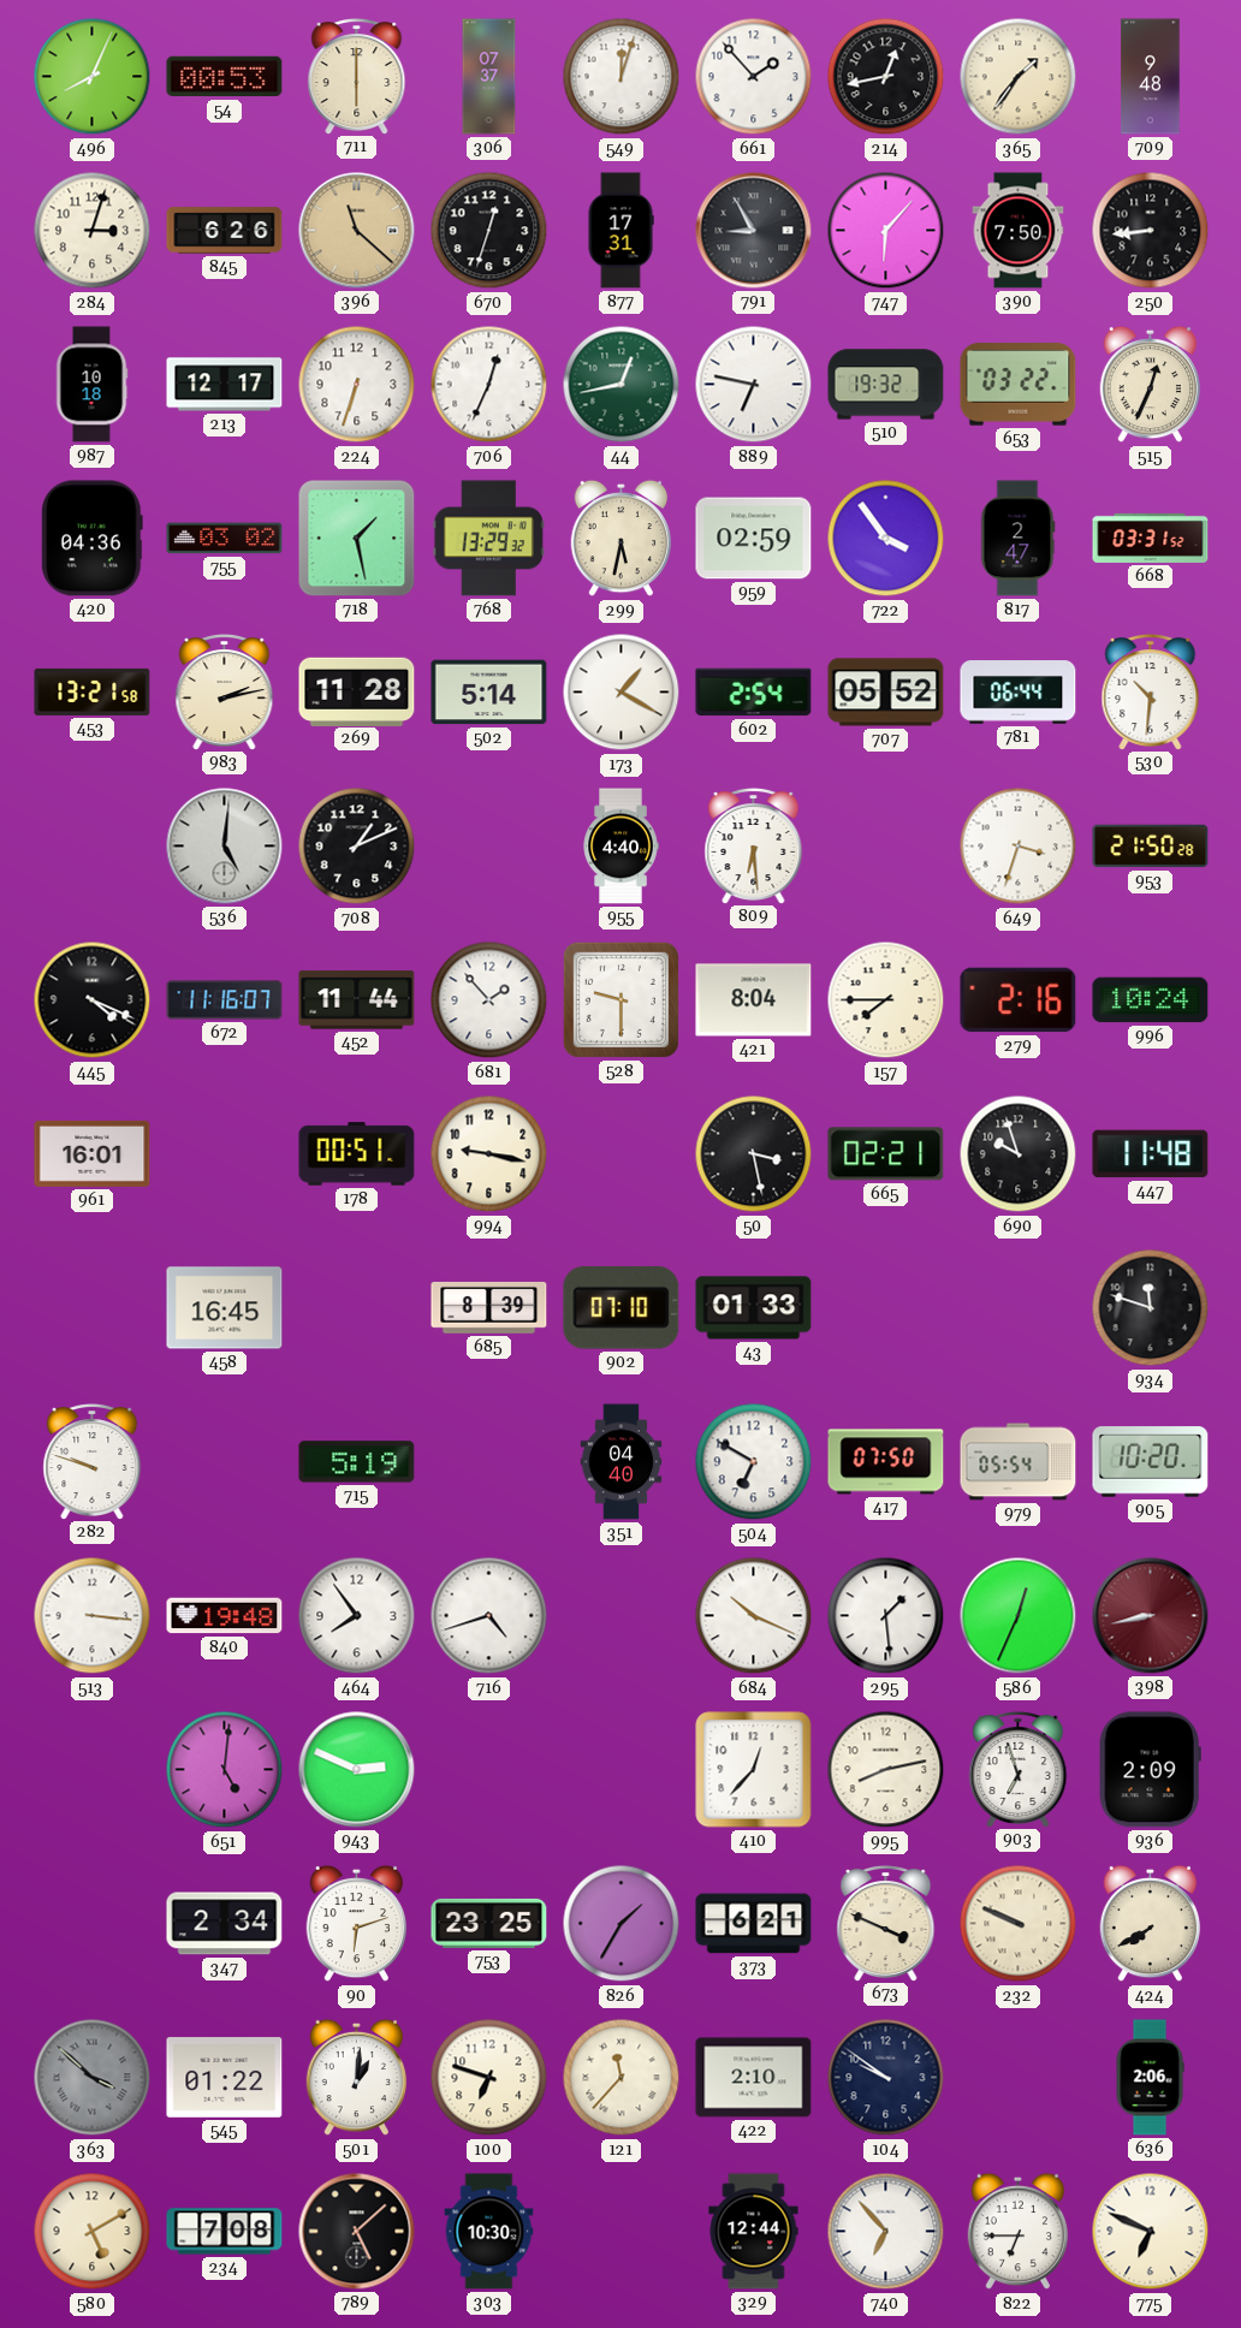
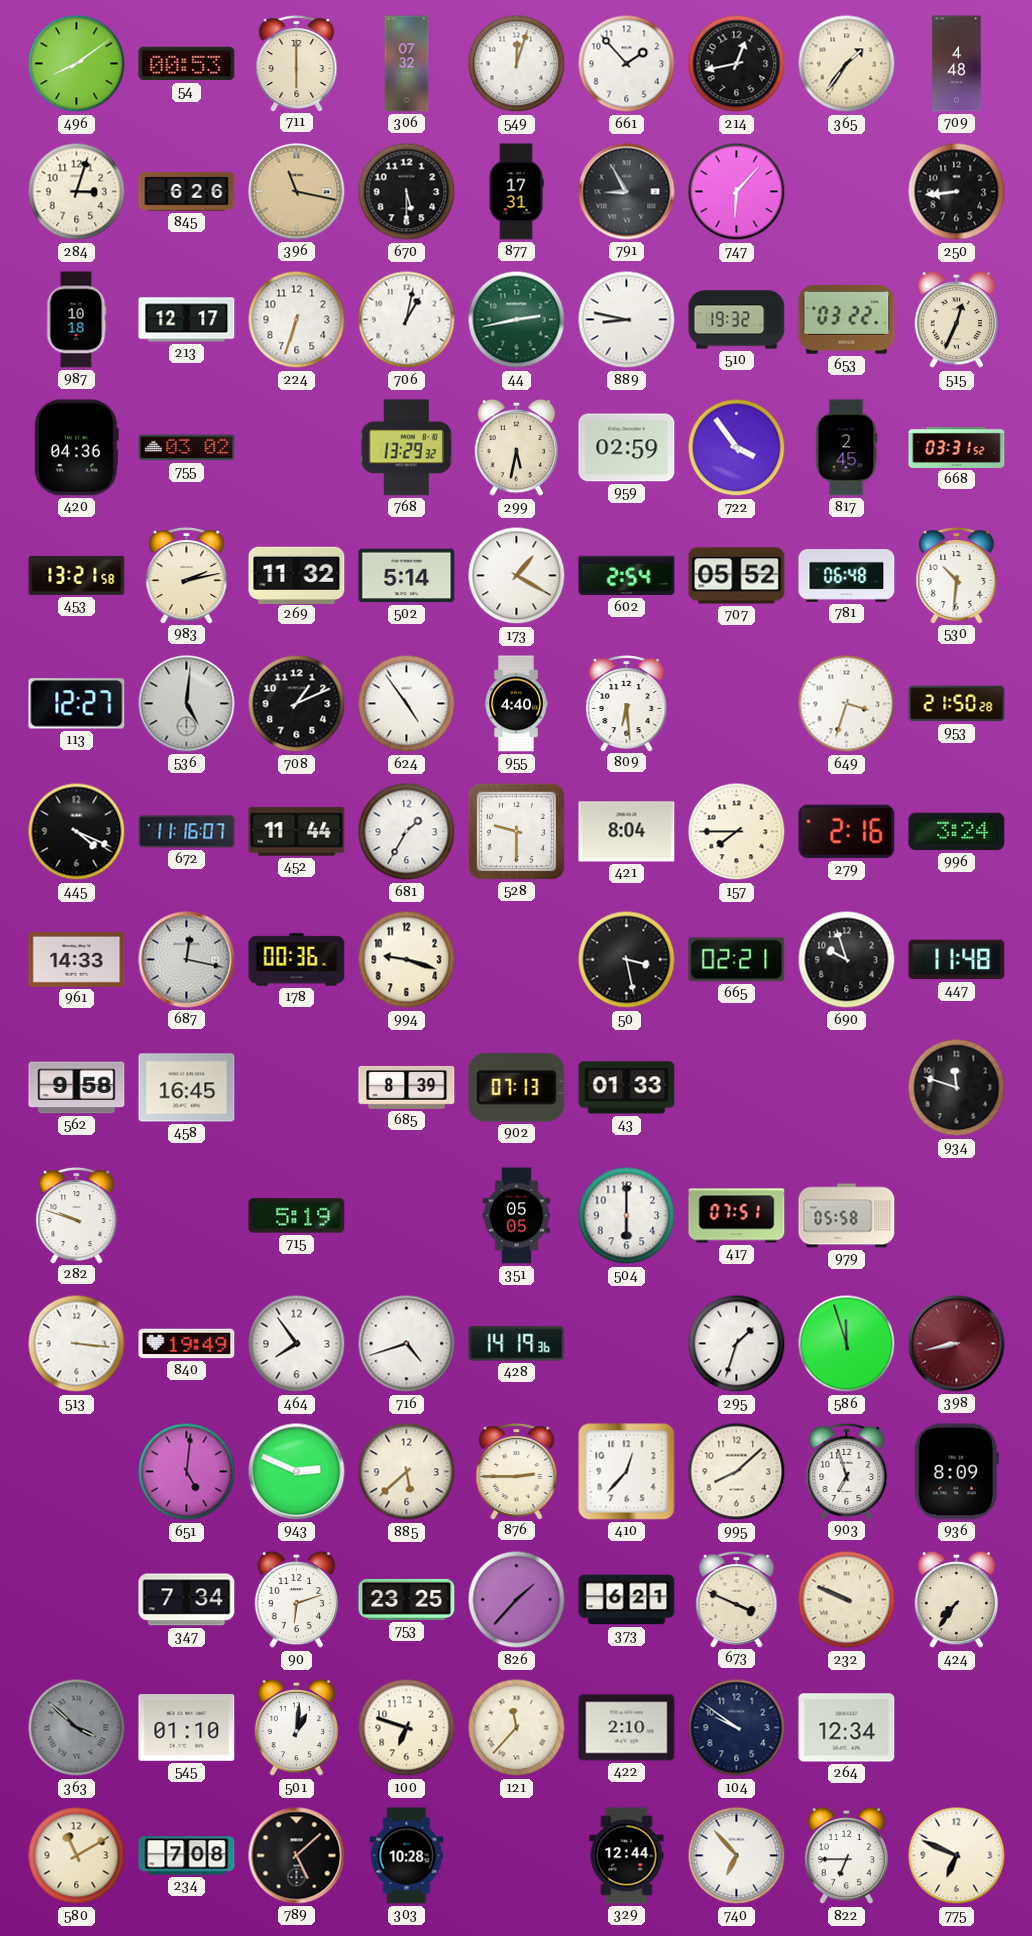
496: 8:04 -> 8:09
306: 07:37 -> 07:32
709: 9:48 -> 4:48
396: 11:22 -> 11:17
670: 12:33 -> 5:30
390: 7:50 -> none
706: 12:34 -> 1:02
44: 12:43 -> 2:43
889: 6:47 -> 8:47
718: 1:28 -> none
817: 2:47 -> 2:45
269: 11:28 -> 11:32
781: 06:44 -> 06:48
113: none -> 12:27
624: none -> 4:54
681: 1:53 -> 1:35
996: 10:24 -> 3:24
961: 16:01 -> 14:33
687: none -> 12:17
178: 00:51 -> 00:36
994: 9:17 -> 9:18
562: none -> 9:58
902: 07:10 -> 07:13
351: 04:40 -> 05:05
504: 6:50 -> 6:00
417: 07:50 -> 07:51
979: 05:54 -> 05:58
905: 10:20 -> none
840: 19:48 -> 19:49
428: none -> 14:19
684: 10:19 -> none
295: 1:29 -> 1:33
586: 12:34 -> 11:57
885: none -> 5:38
876: none -> 2:45
995: 8:13 -> 8:08
936: 2:09 -> 8:09
347: 2:34 -> 7:34
826: 1:35 -> 1:37
424: 7:40 -> 7:36
545: 01:22 -> 01:10
264: none -> 12:34
636: 2:06 -> none
580: 5:10 -> 11:10
303: 10:30 -> 10:28
